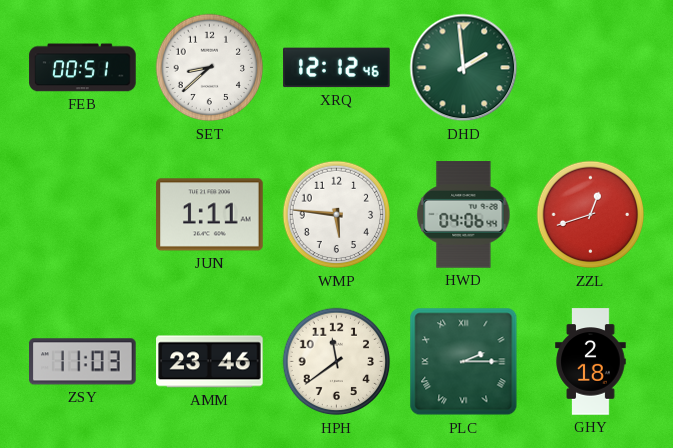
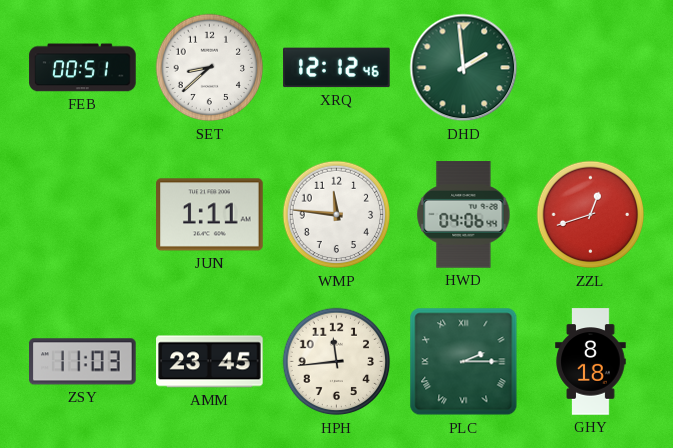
WMP: 5:46 -> 11:46
AMM: 23:46 -> 23:45
HPH: 11:39 -> 11:44
GHY: 2:18 -> 8:18
